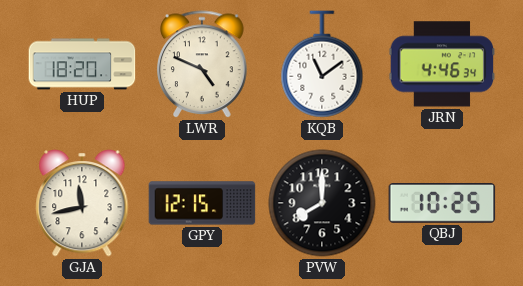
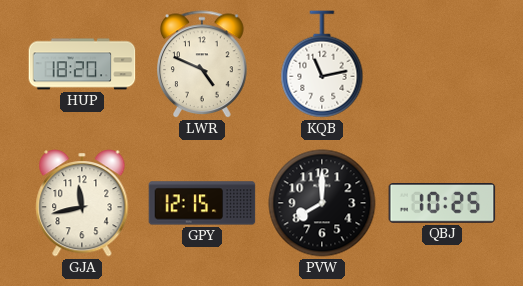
KQB: 11:09 -> 11:13
JRN: 4:46 -> none
